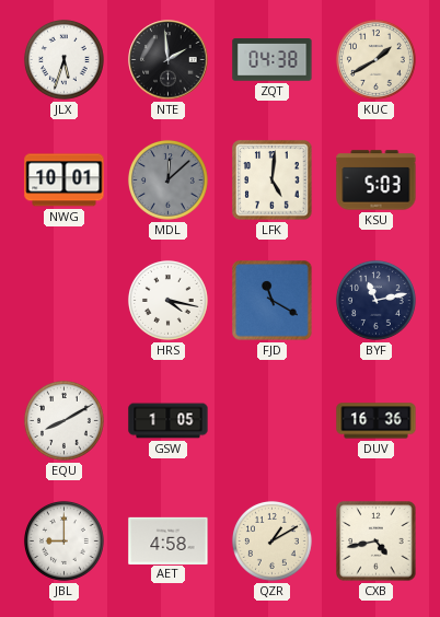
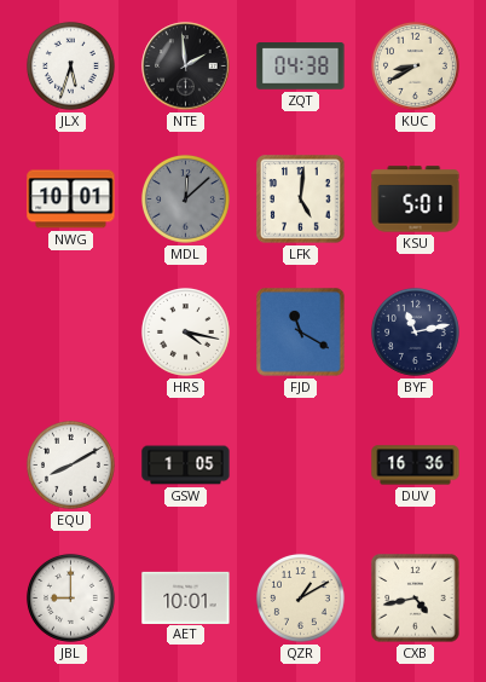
KUC: 1:40 -> 8:40
KSU: 5:03 -> 5:01
AET: 4:58 -> 10:01
